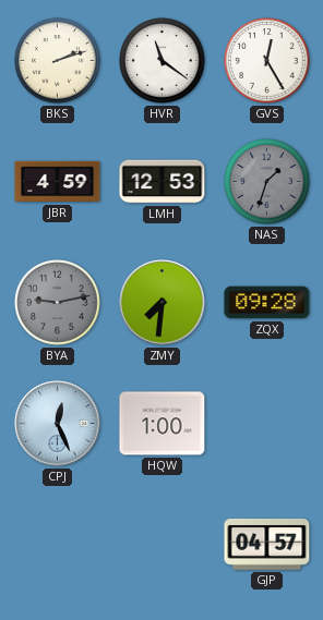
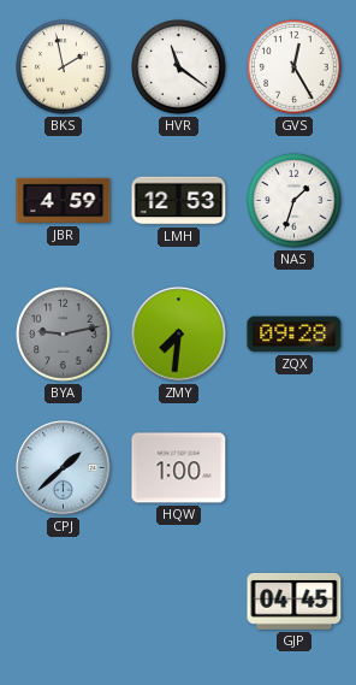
BKS: 2:12 -> 1:58
NAS dial: grey -> white
CPJ: 12:26 -> 1:38
GJP: 04:57 -> 04:45
